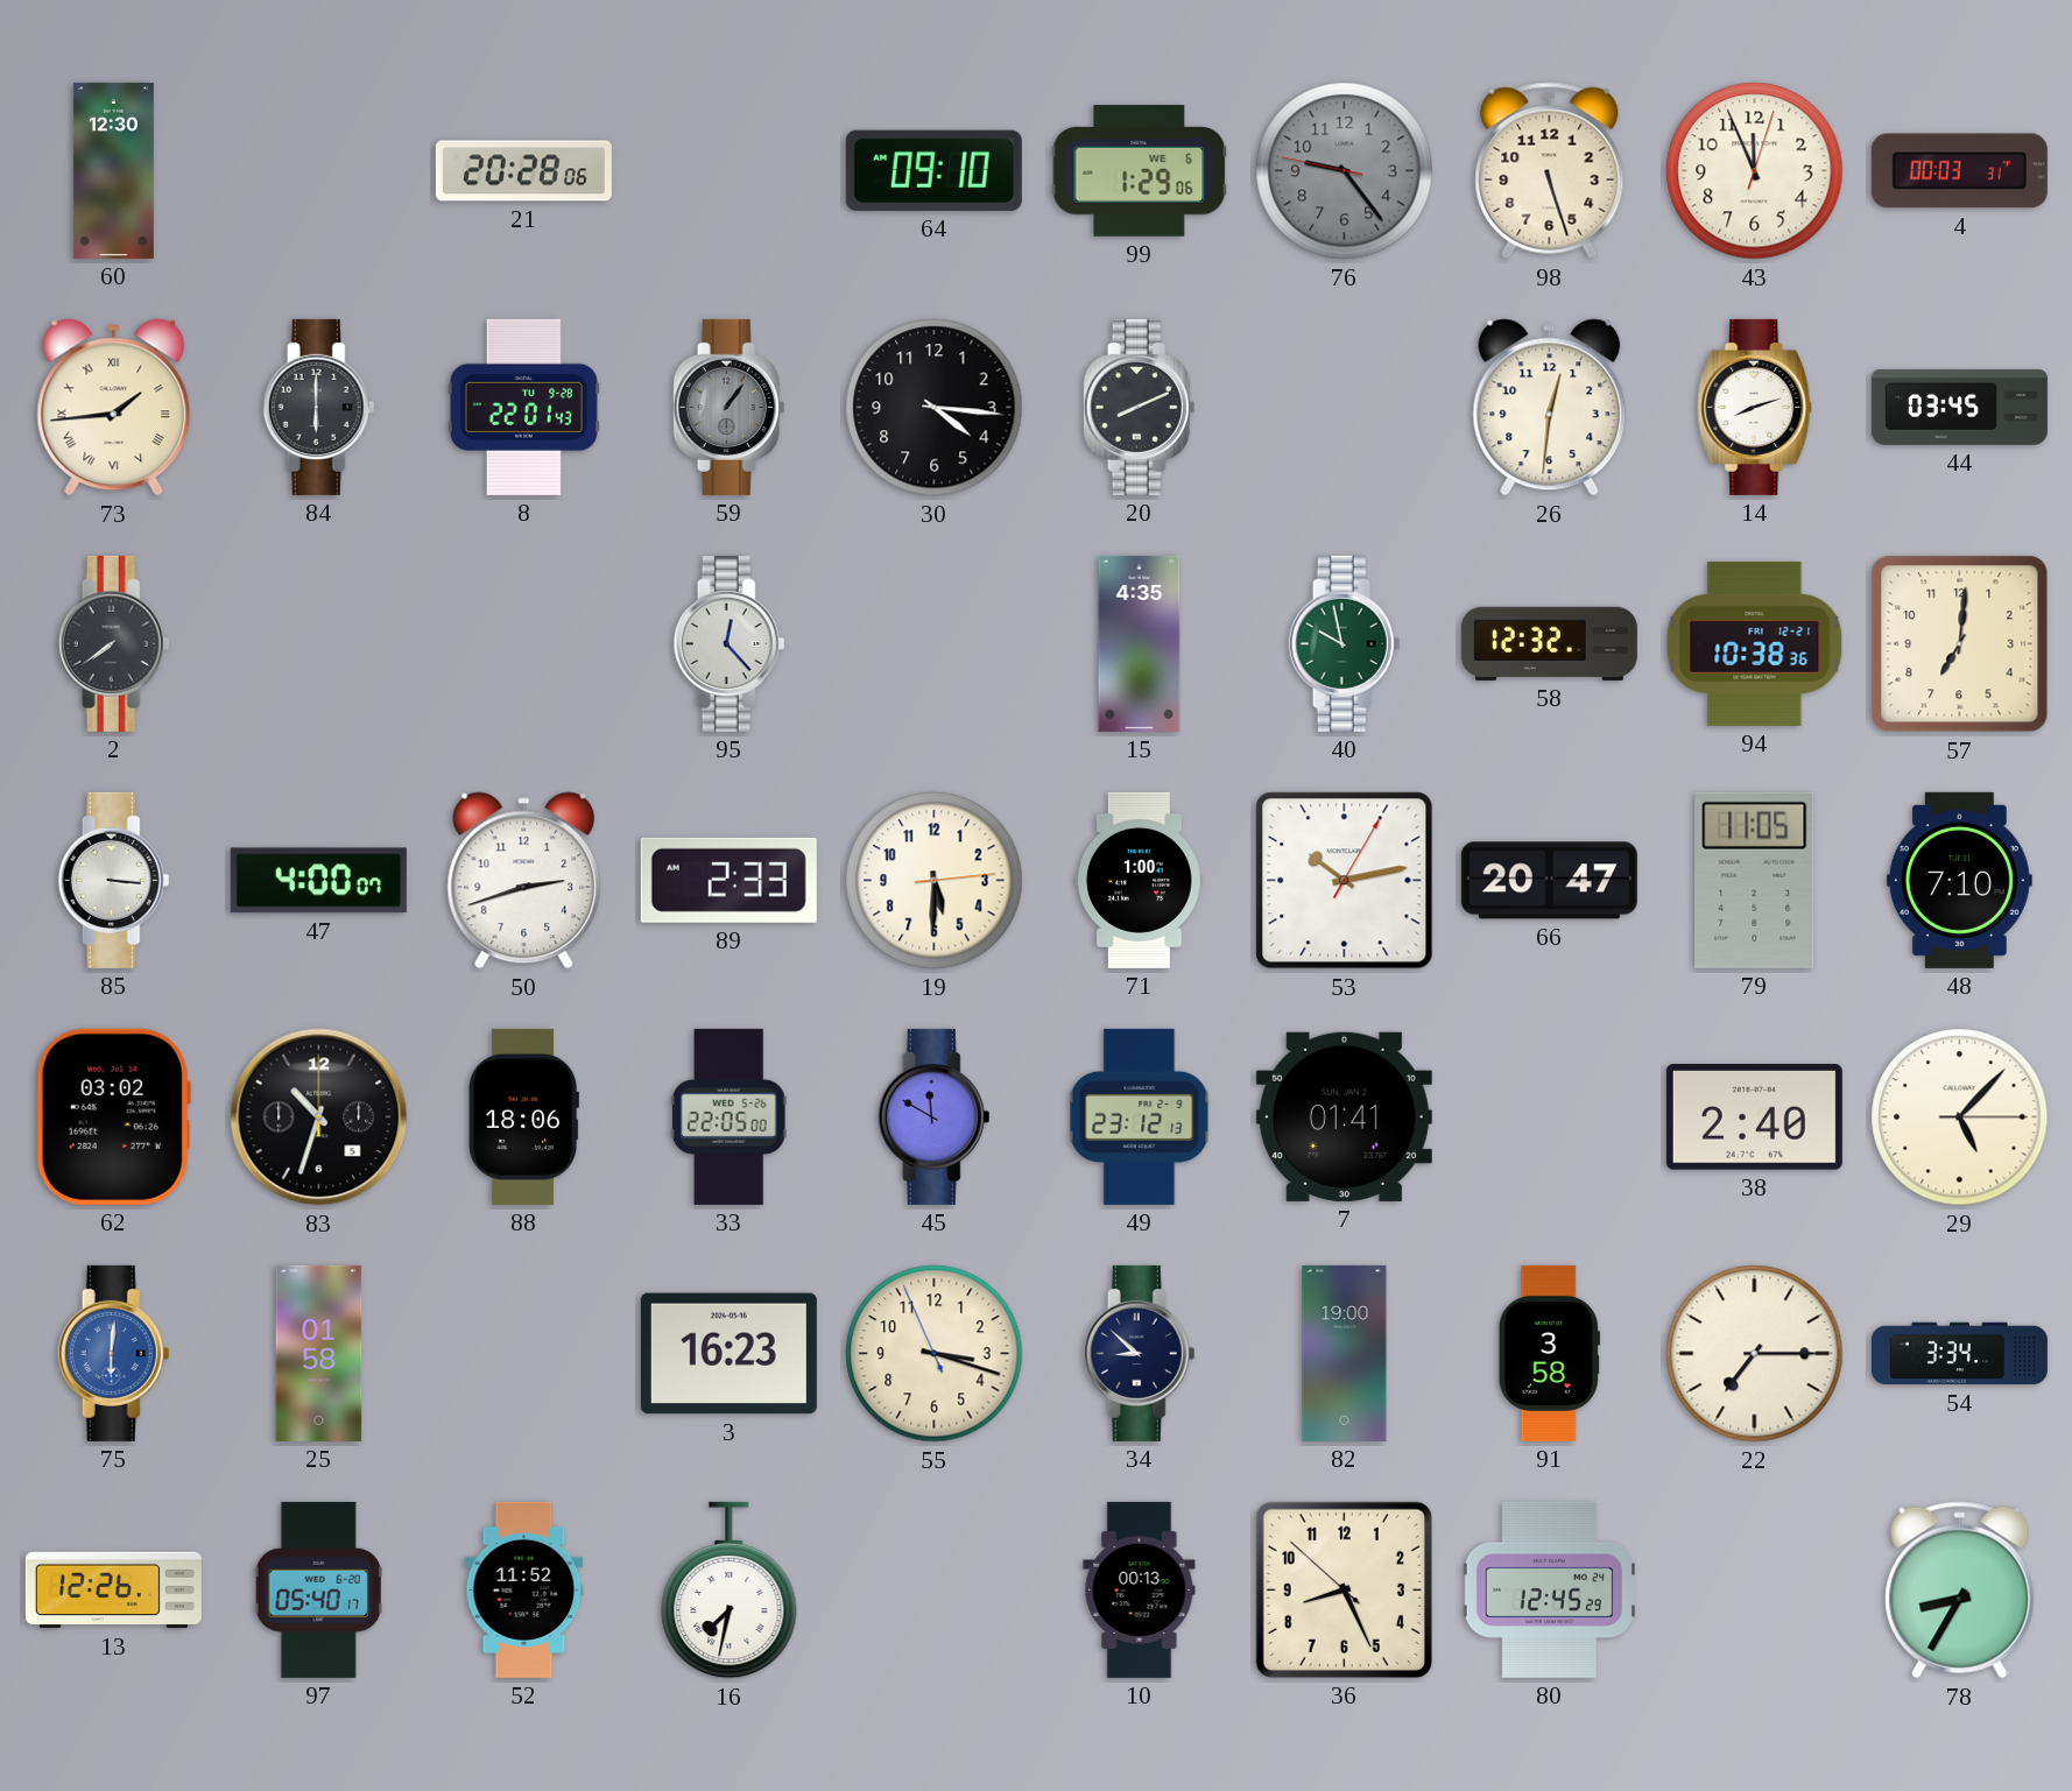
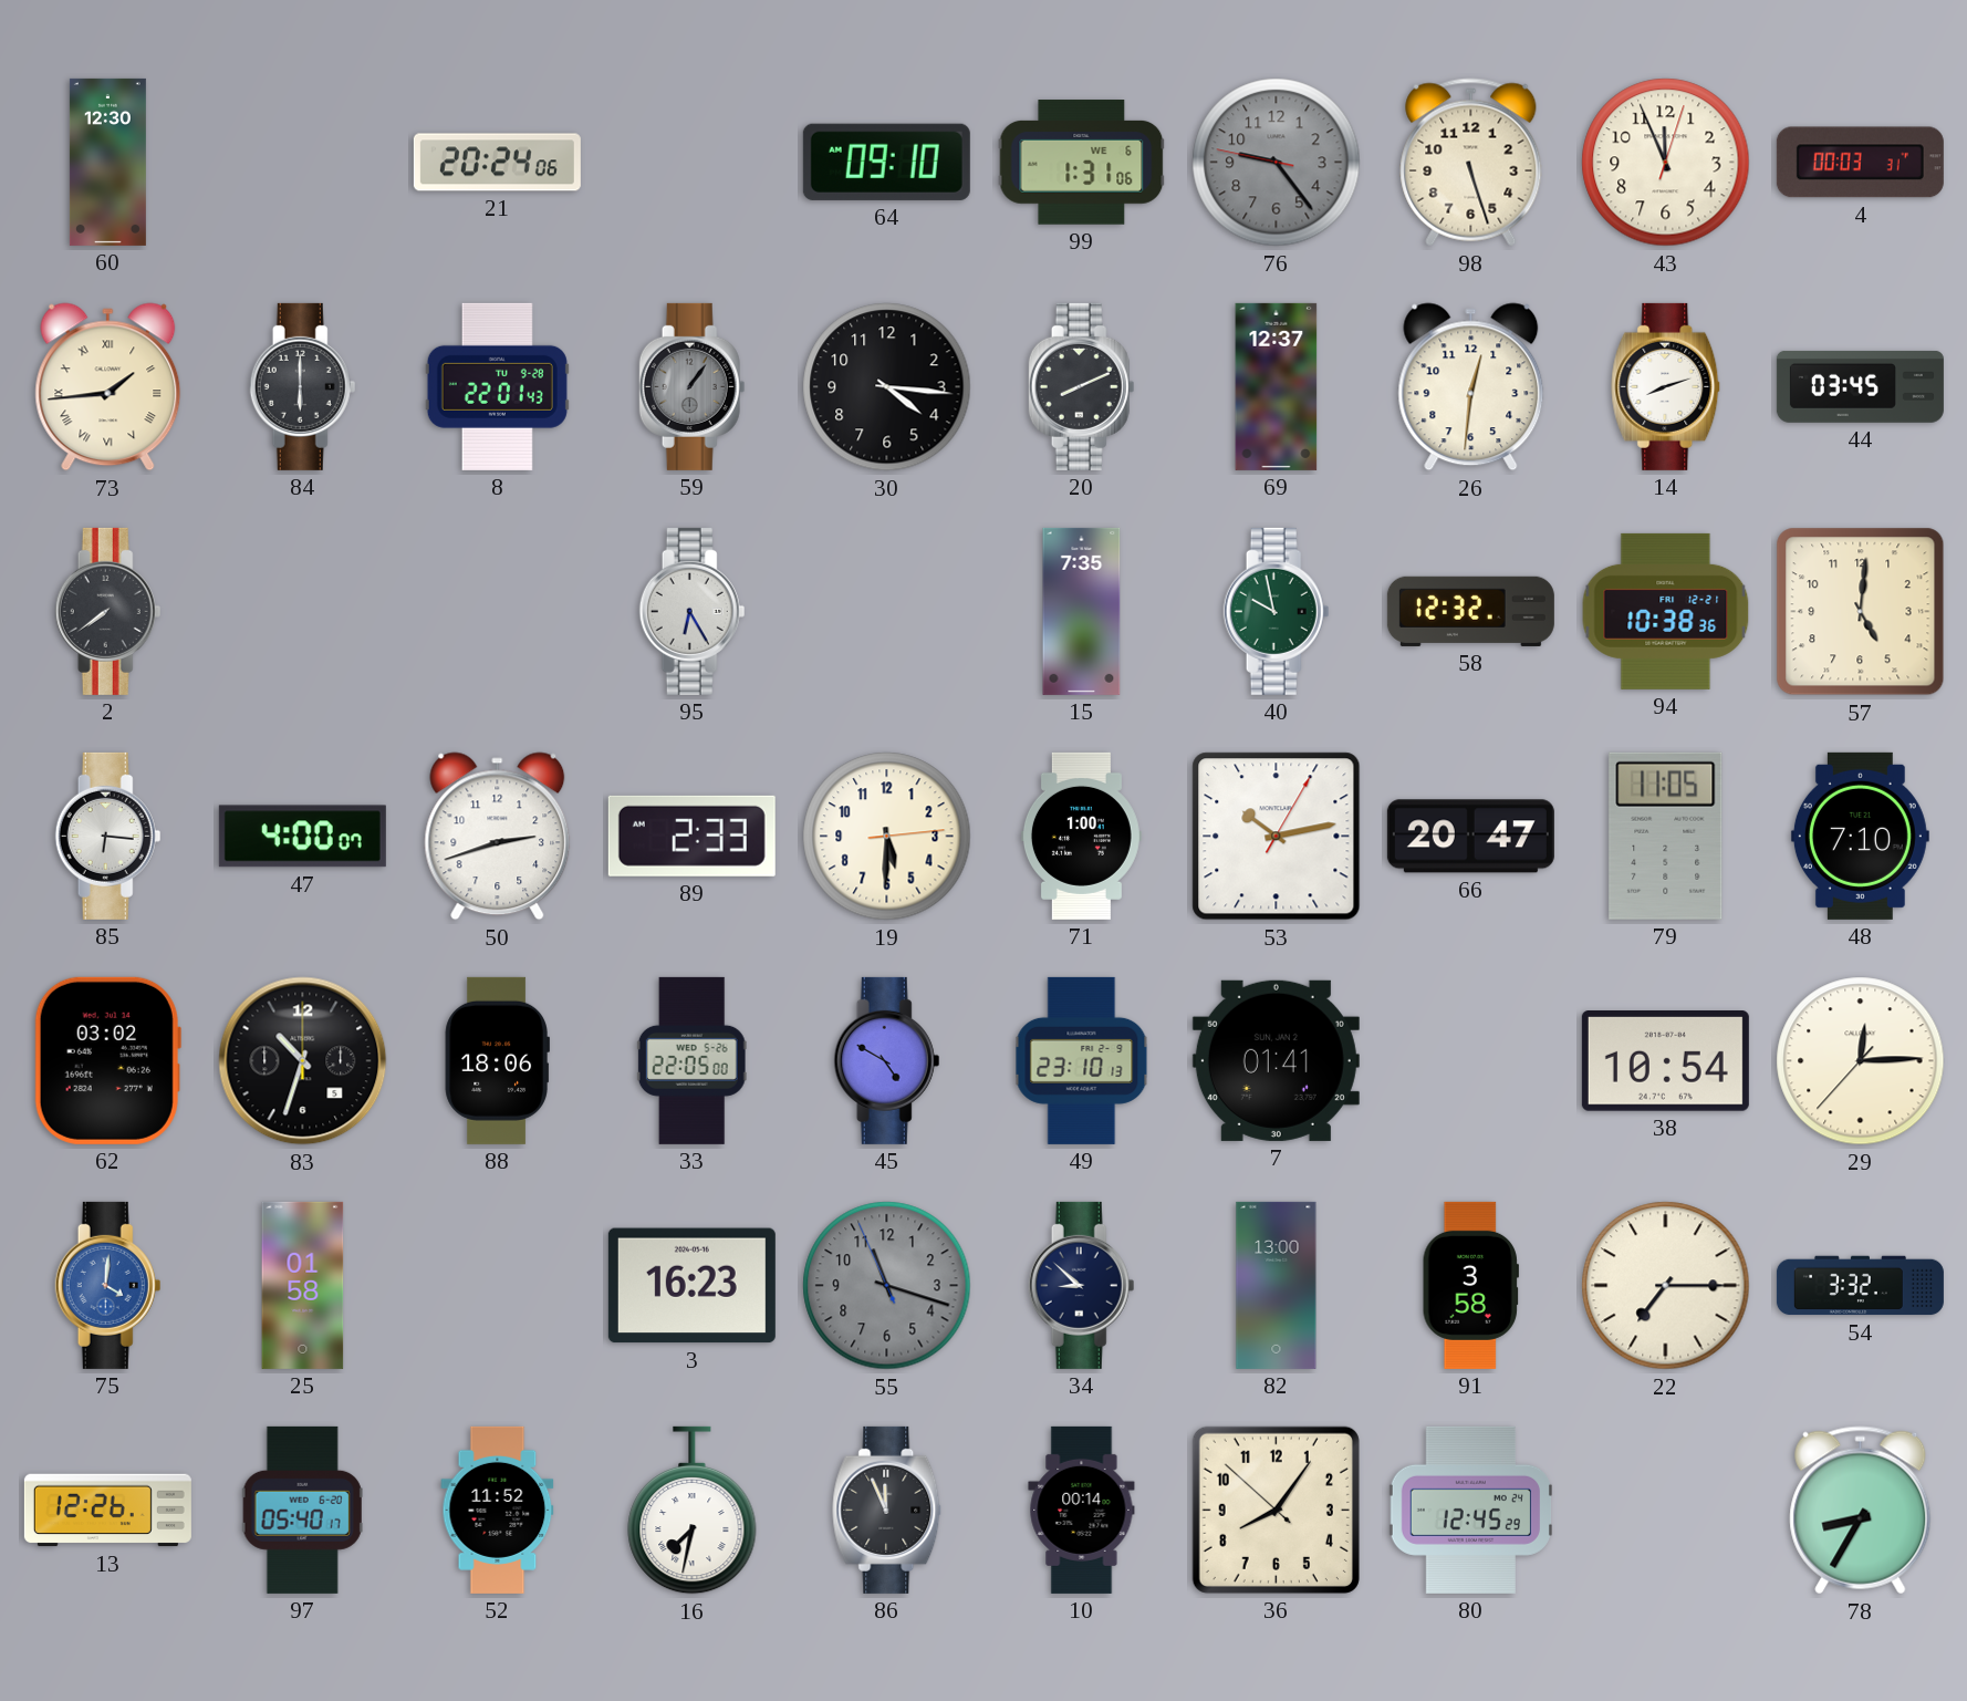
21: 20:28 -> 20:24
99: 1:29 -> 1:31
69: none -> 12:37
95: 12:23 -> 6:25
15: 4:35 -> 7:35
57: 7:01 -> 5:01
85: 3:16 -> 6:16
45: 11:50 -> 4:50
49: 23:12 -> 23:10
38: 2:40 -> 10:54
29: 5:07 -> 12:14
75: 6:01 -> 4:01
55: 3:17 -> 11:17
55 dial: cream -> grey
82: 19:00 -> 13:00
54: 3:34 -> 3:32
86: none -> 11:56
10: 00:13 -> 00:14
36: 8:25 -> 8:05
